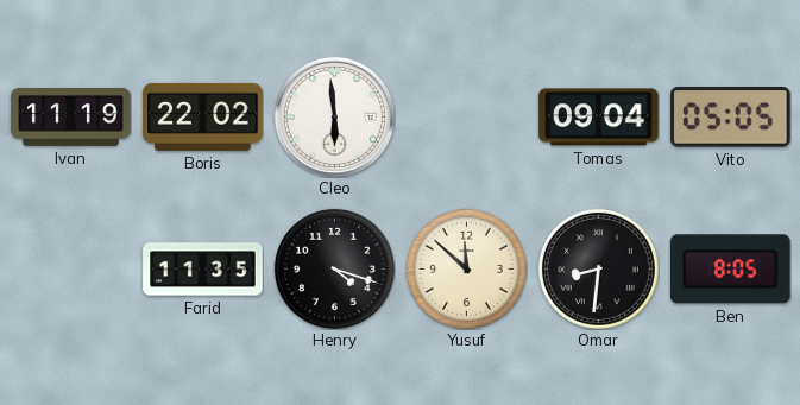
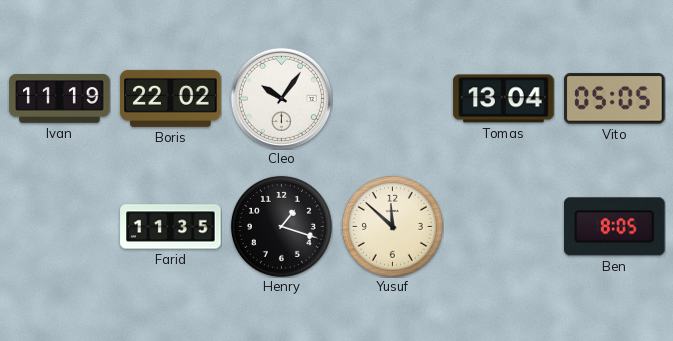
Cleo: 5:59 -> 10:06
Tomas: 09:04 -> 13:04
Henry: 4:18 -> 1:18
Omar: 8:31 -> none
